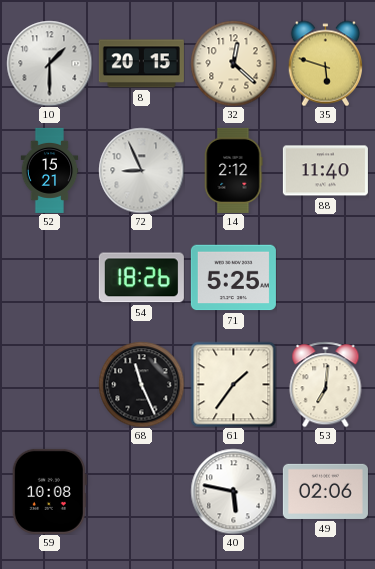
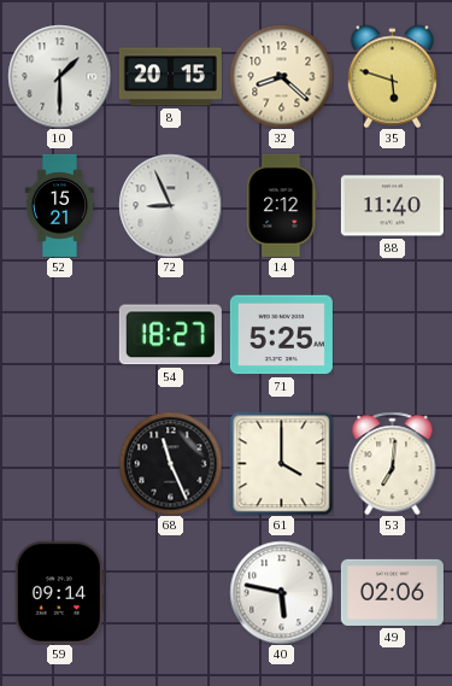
32: 12:22 -> 8:22
54: 18:26 -> 18:27
61: 1:36 -> 4:00
59: 10:08 -> 09:14
